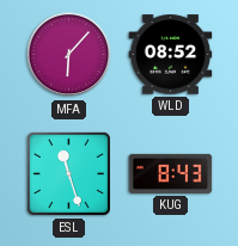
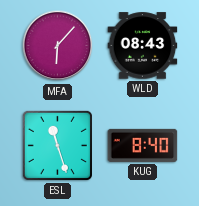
WLD: 08:52 -> 08:43
KUG: 8:43 -> 8:40
